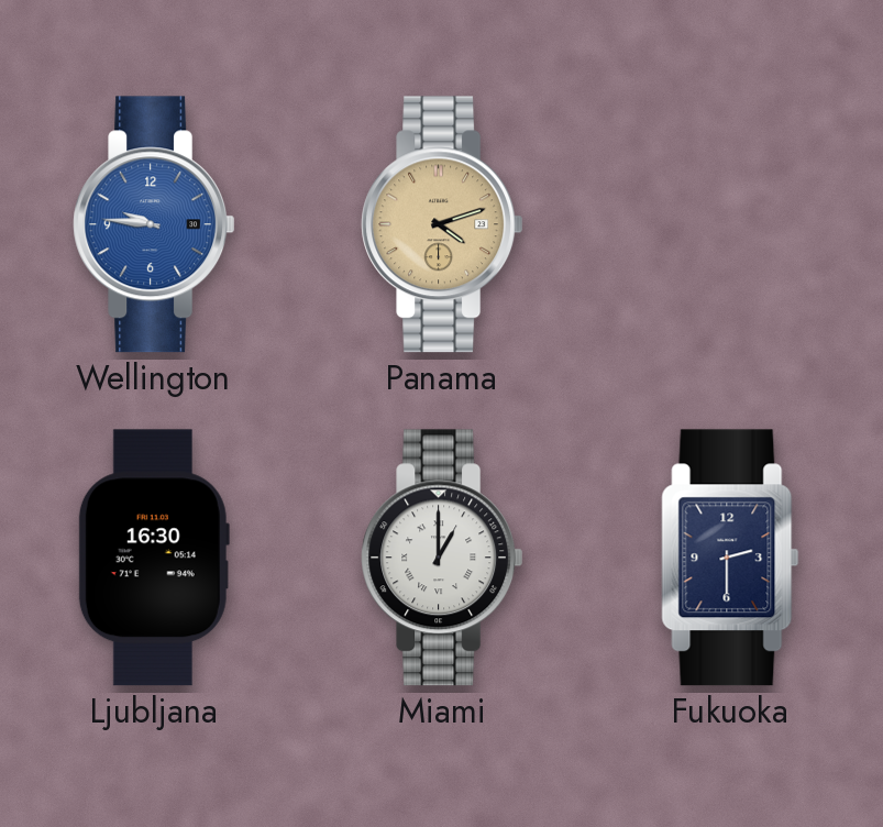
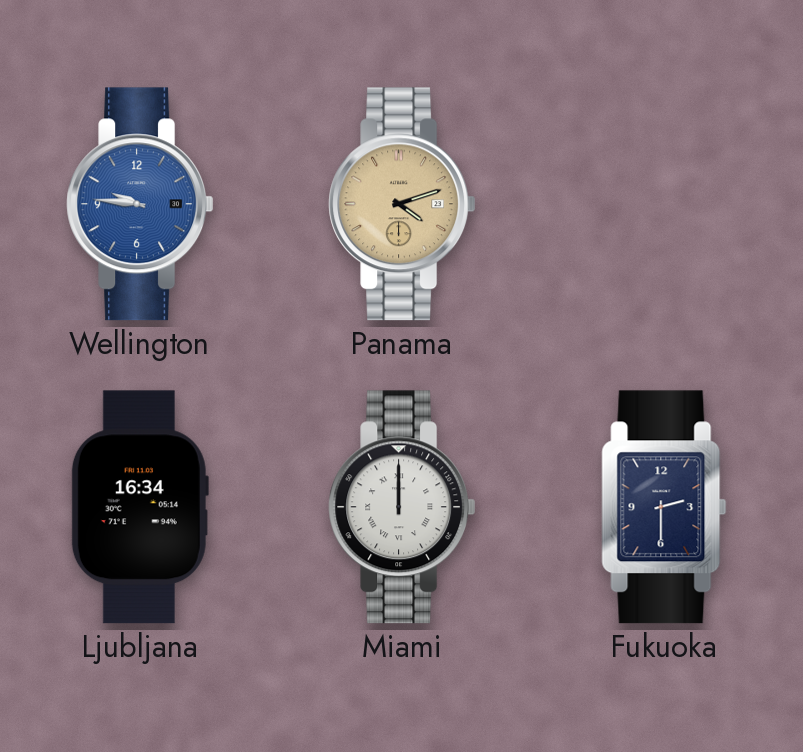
Ljubljana: 16:30 -> 16:34
Miami: 1:00 -> 12:00
